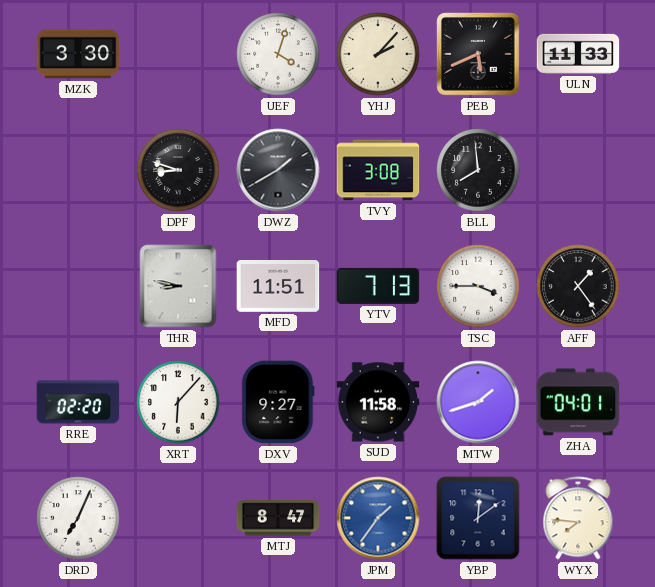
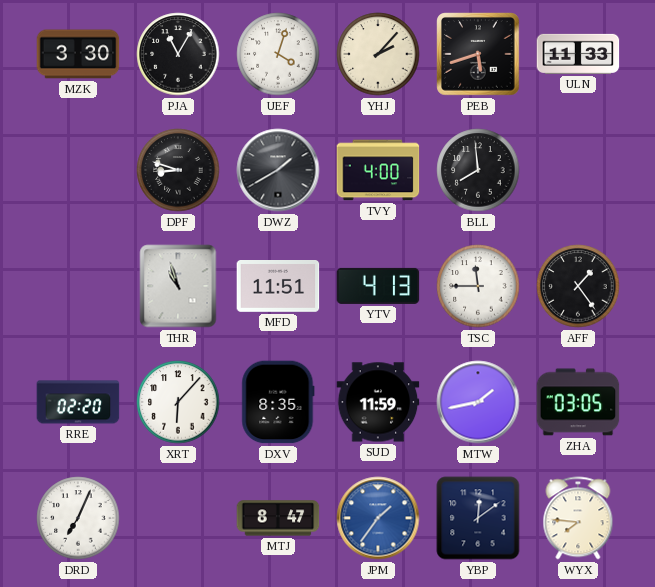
PJA: none -> 11:05
PEB: 5:41 -> 5:42
TVY: 3:08 -> 4:00
THR: 8:47 -> 10:57
YTV: 7:13 -> 4:13
TSC: 3:45 -> 11:45
DXV: 9:27 -> 8:35
SUD: 11:58 -> 11:59
MTW: 1:42 -> 1:43
ZHA: 04:01 -> 03:05
